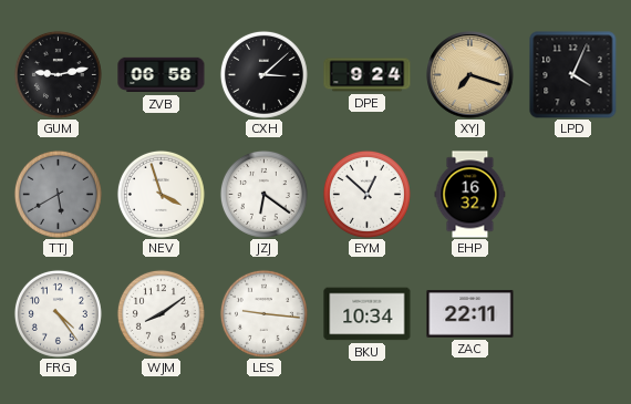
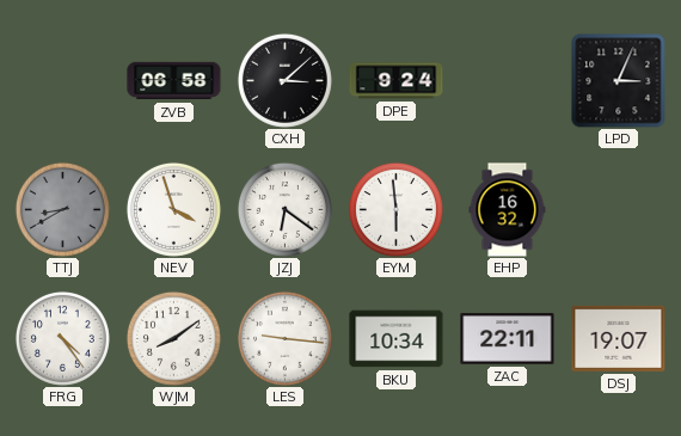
GUM: 9:13 -> none
XYJ: 7:18 -> none
LPD: 4:04 -> 3:04
TTJ: 5:40 -> 8:40
EYM: 12:52 -> 5:59
DSJ: none -> 19:07
